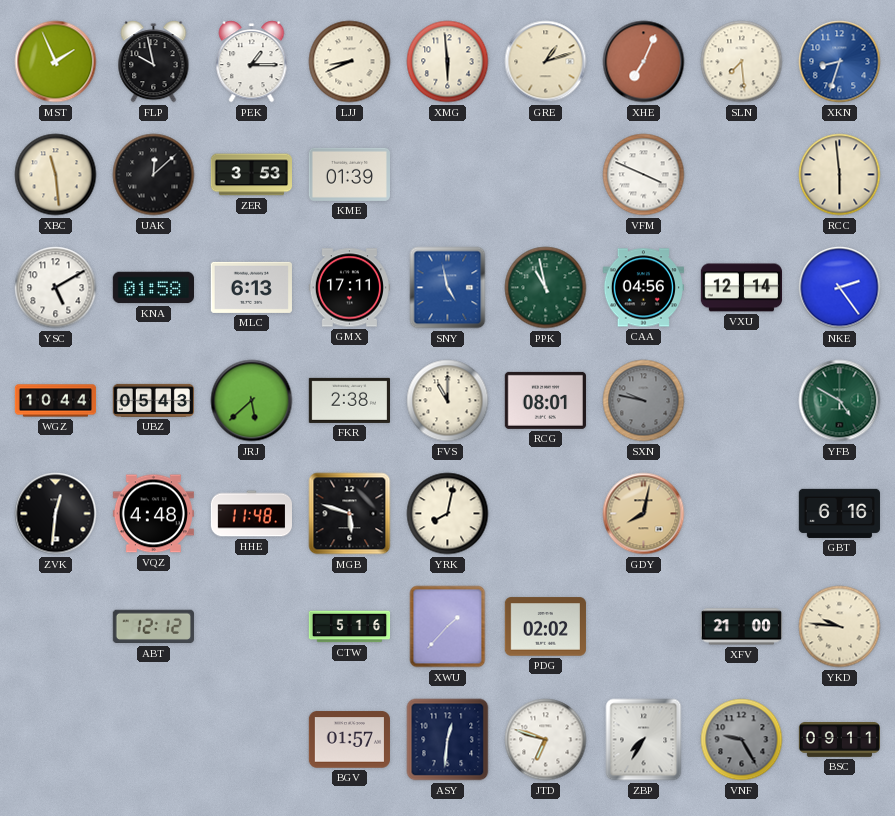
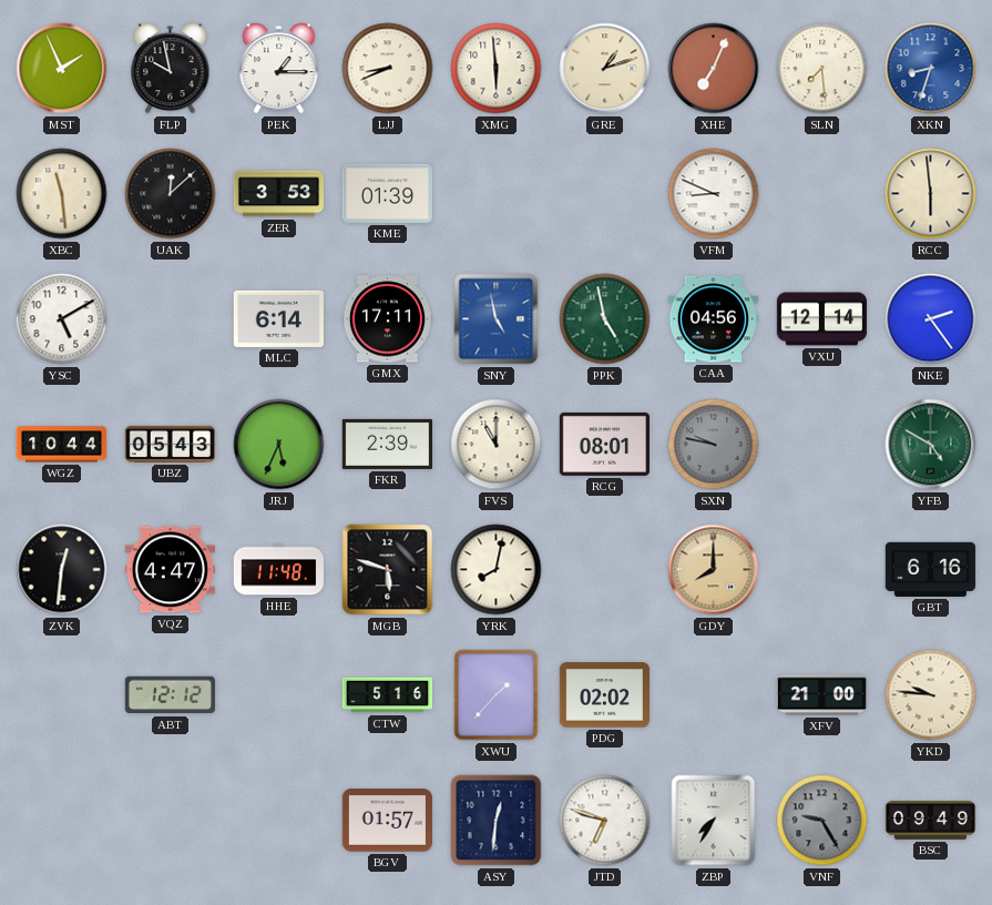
VFM: 3:49 -> 8:49
KNA: 01:58 -> none
MLC: 6:13 -> 6:14
PPK: 10:58 -> 4:58
JRJ: 5:38 -> 5:34
FKR: 2:38 -> 2:39
VQZ: 4:48 -> 4:47
GDY: 8:02 -> 8:00
BSC: 09:11 -> 09:49
